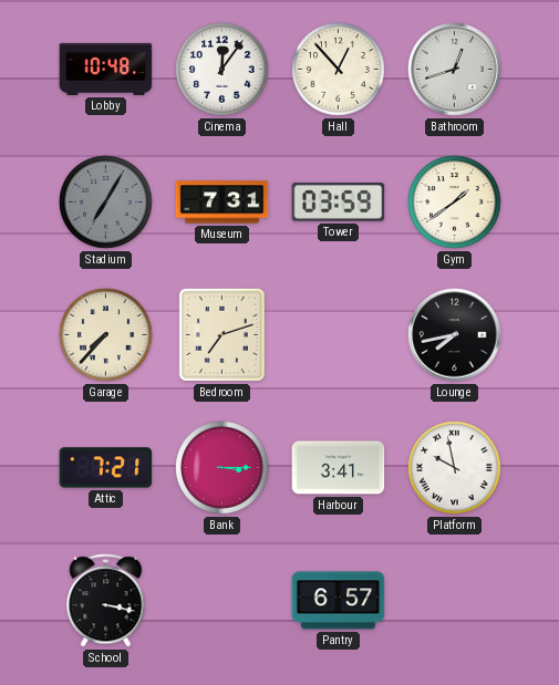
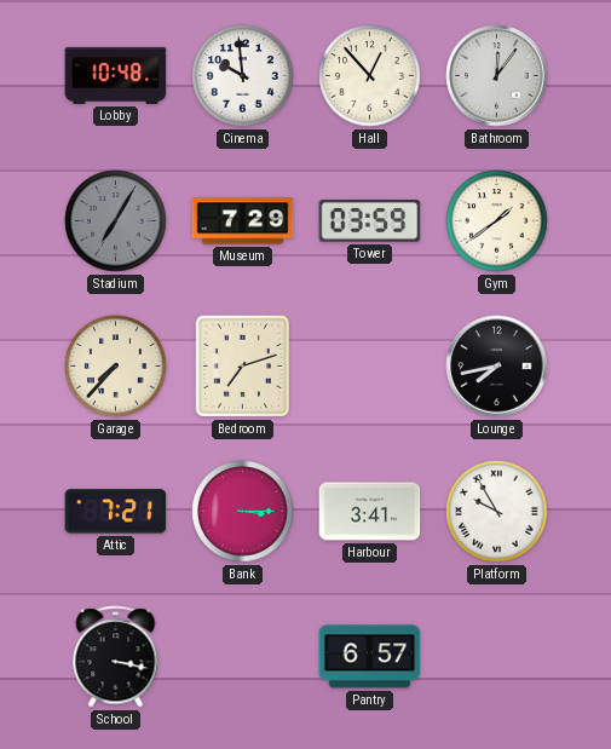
Cinema: 12:06 -> 9:59
Bathroom: 12:42 -> 12:06
Museum: 7:31 -> 7:29
Platform: 9:58 -> 9:55
